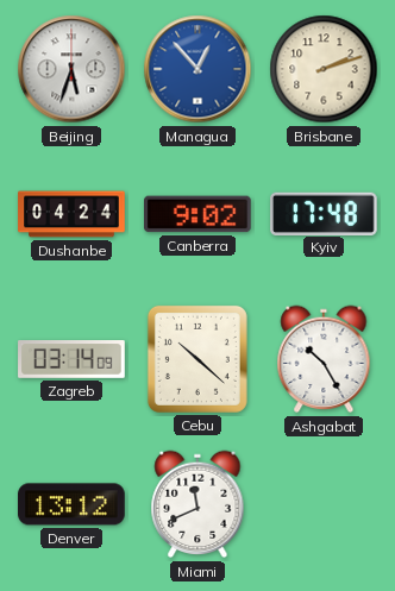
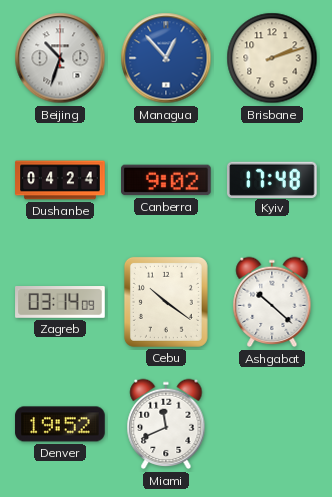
Beijing: 5:33 -> 10:33
Cebu: 10:22 -> 10:21
Ashgabat: 10:25 -> 10:22
Denver: 13:12 -> 19:52
